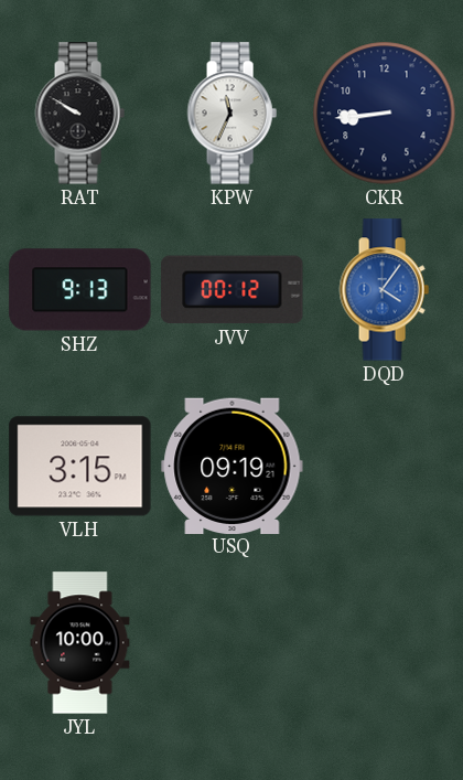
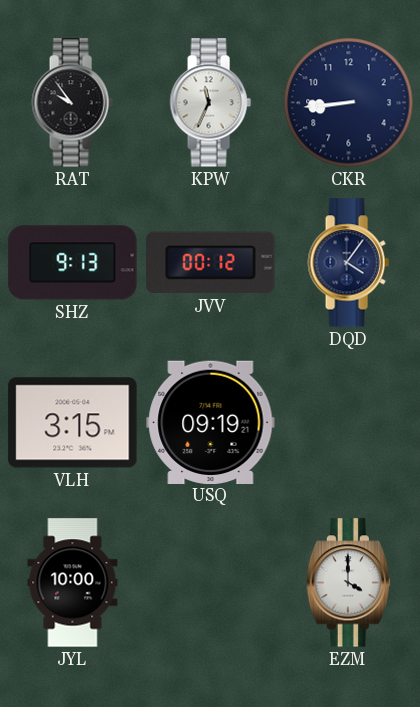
RAT: 9:50 -> 9:54
DQD dial: blue -> navy
EZM: none -> 4:00
